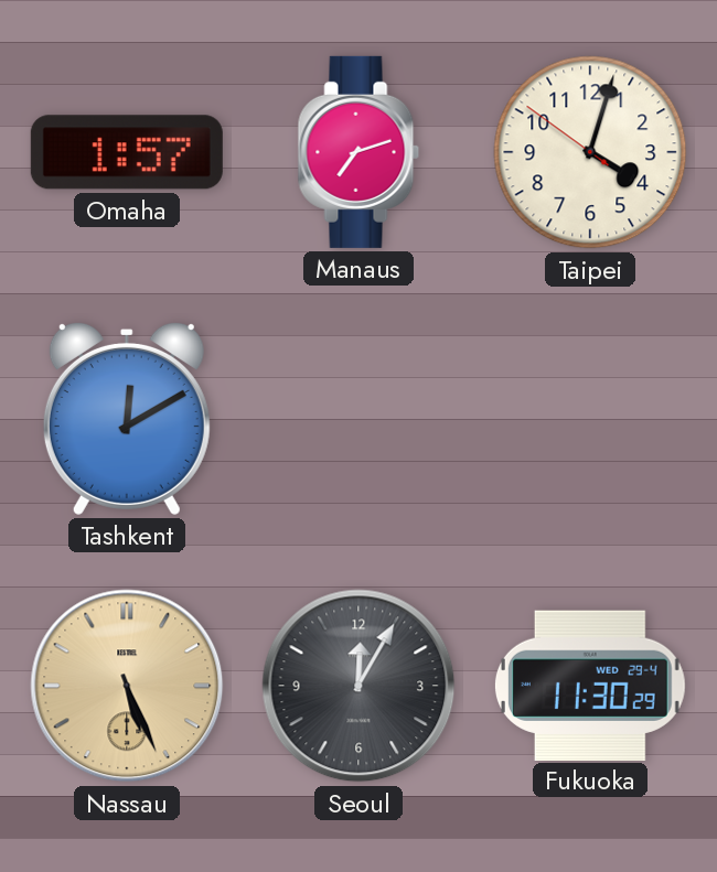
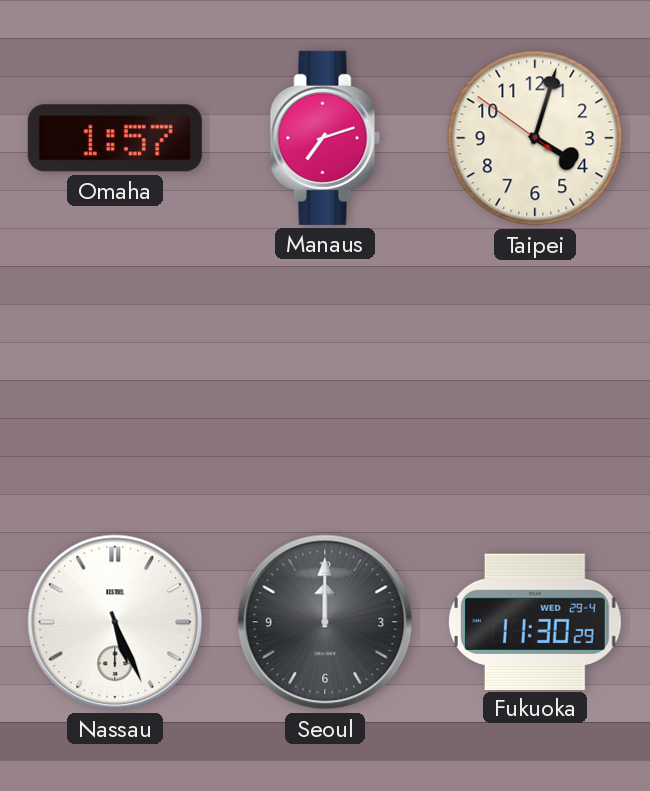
Tashkent: 12:10 -> none
Nassau dial: champagne -> white
Seoul: 12:05 -> 12:00
